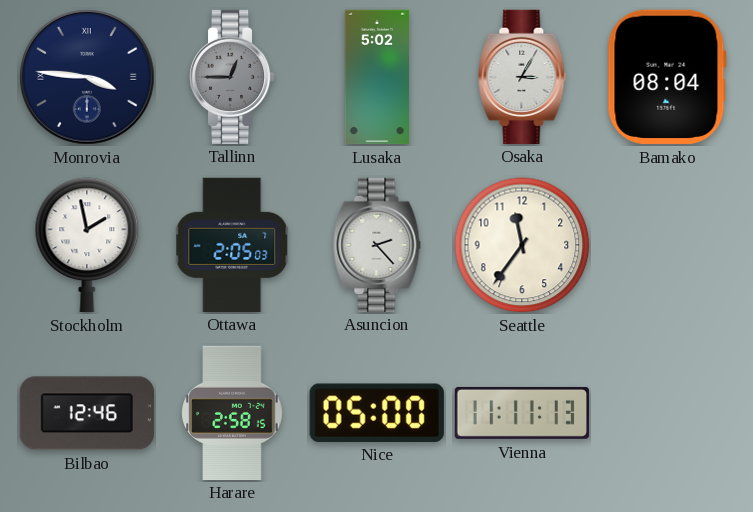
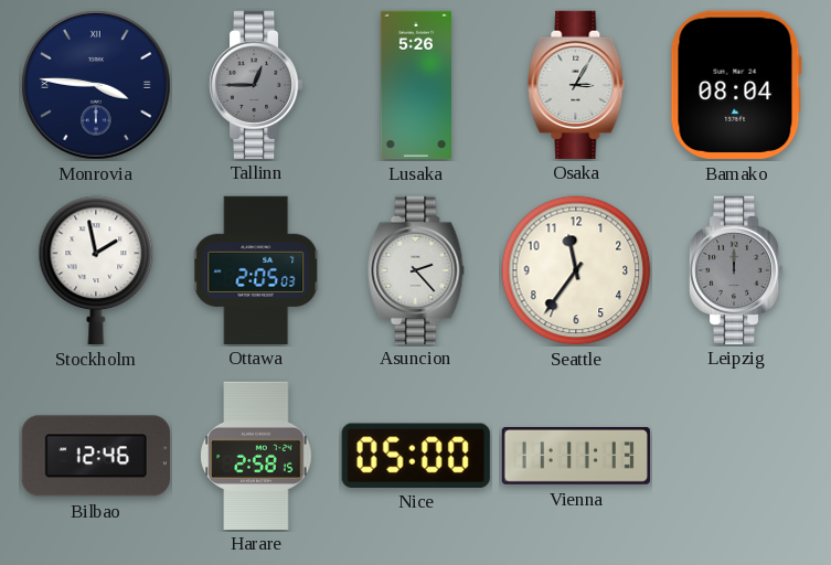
Lusaka: 5:02 -> 5:26
Leipzig: none -> 12:00
